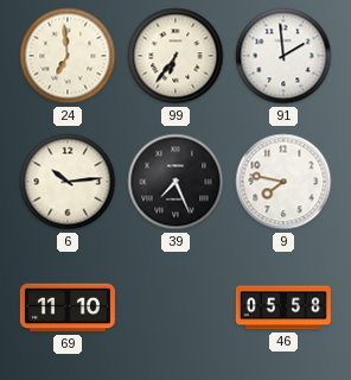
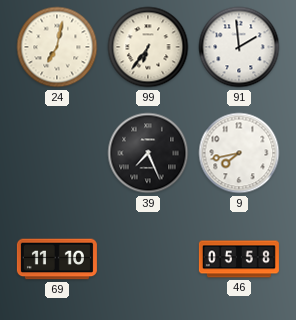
24: 6:59 -> 7:02
6: 10:14 -> none
9: 7:47 -> 7:43
